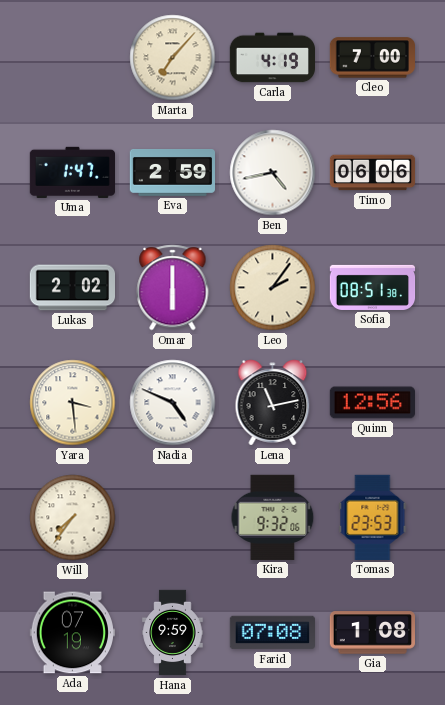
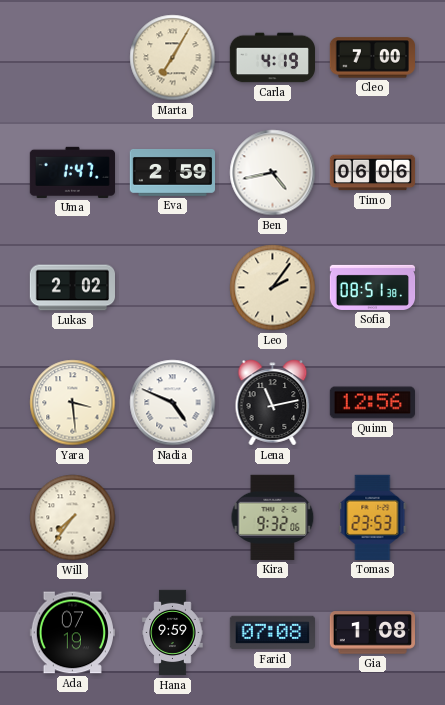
Marta: 7:07 -> 7:05
Omar: 6:00 -> none
